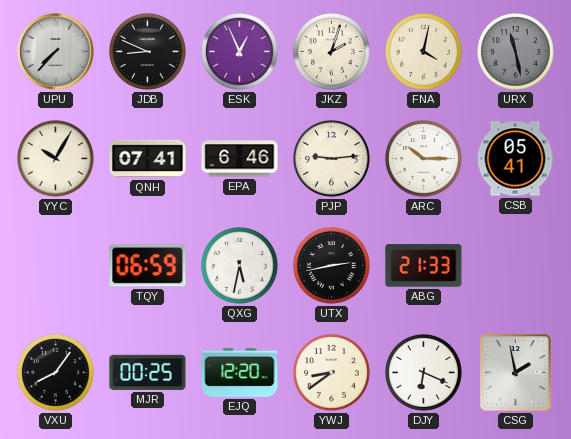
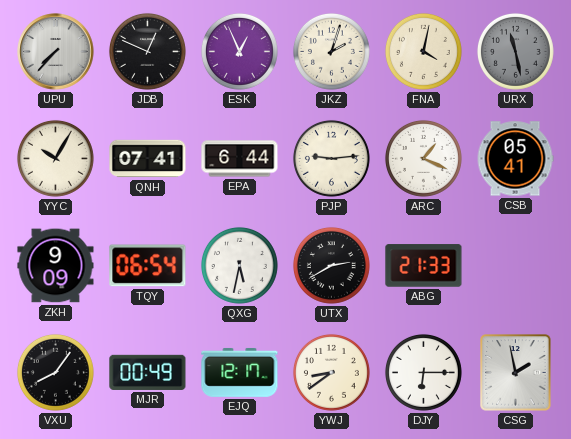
JDB: 8:49 -> 12:49
EPA: 6:46 -> 6:44
ARC: 10:15 -> 1:19
ZKH: none -> 9:09
TQY: 06:59 -> 06:54
UTX: 2:43 -> 2:40
MJR: 00:25 -> 00:49
EJQ: 12:20 -> 12:17
DJY: 6:19 -> 6:15
